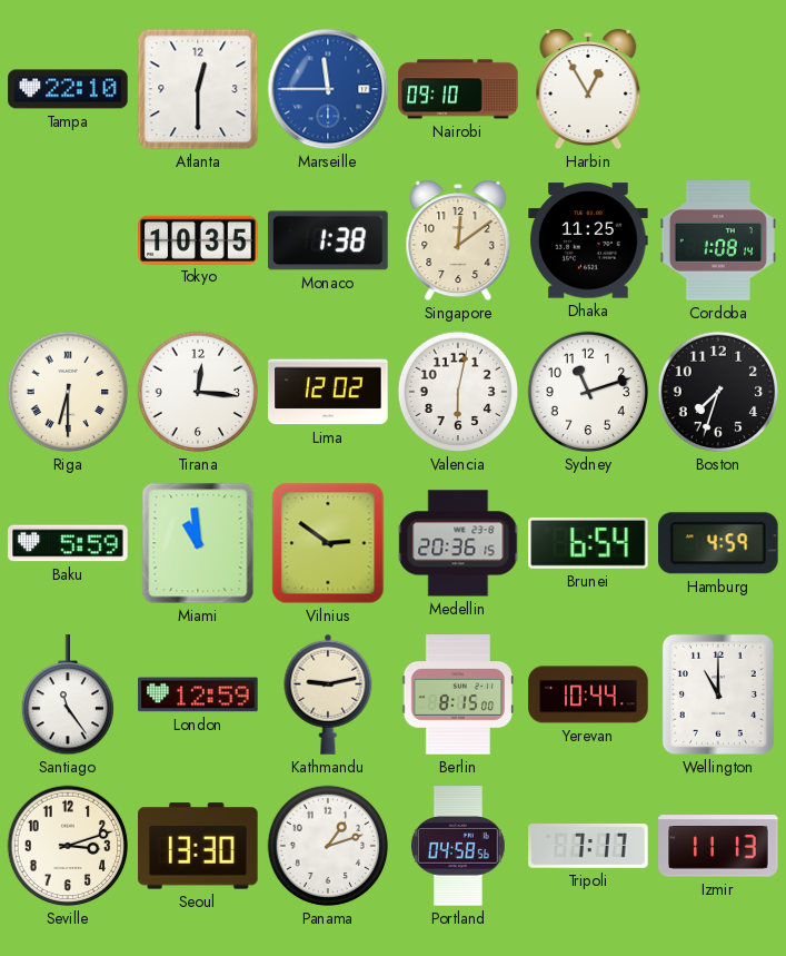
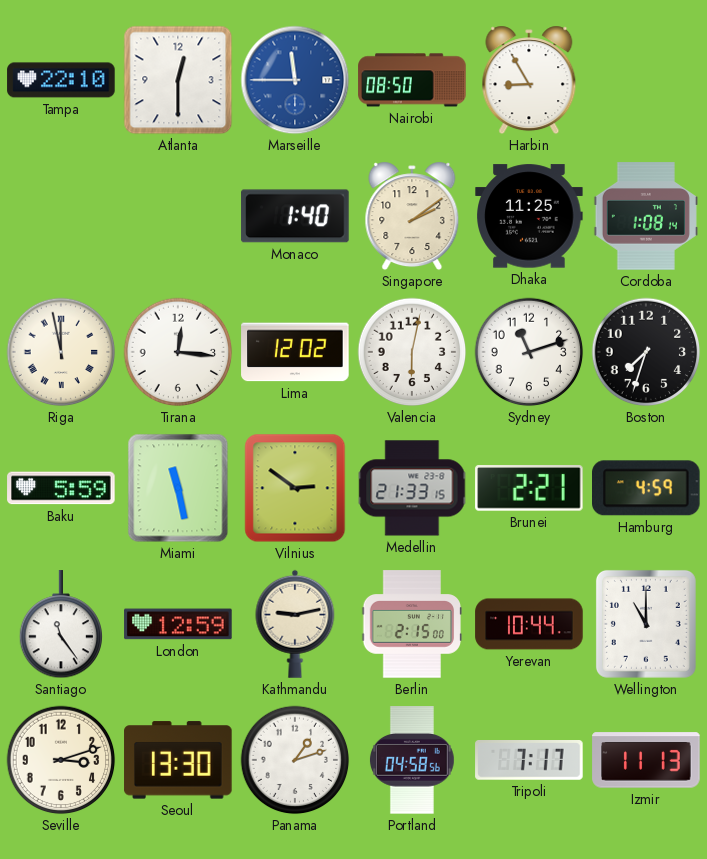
Nairobi: 09:10 -> 08:50
Harbin: 12:55 -> 8:55
Tokyo: 10:35 -> none
Monaco: 1:38 -> 1:40
Singapore: 12:09 -> 2:09
Riga: 6:30 -> 11:58
Miami: 10:59 -> 11:28
Medellin: 20:36 -> 21:33
Brunei: 6:54 -> 2:21
Berlin: 8:15 -> 2:15
